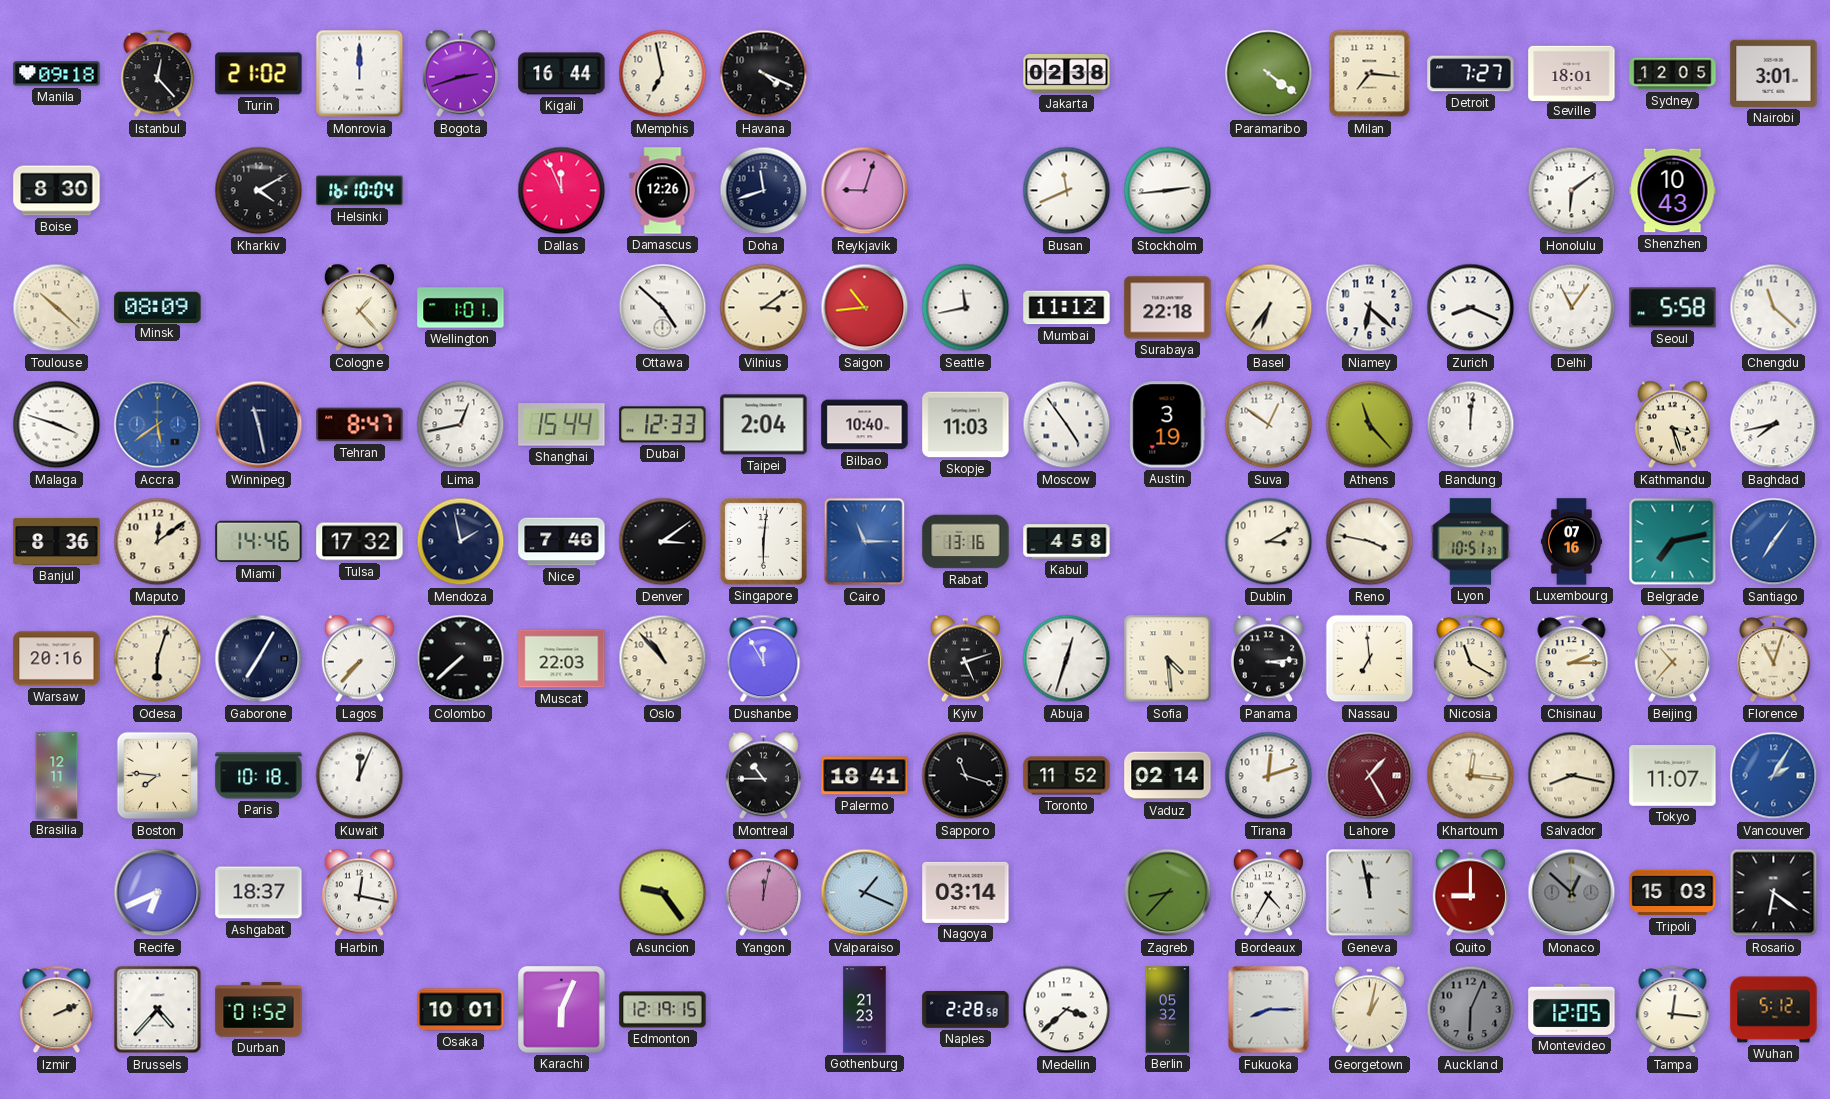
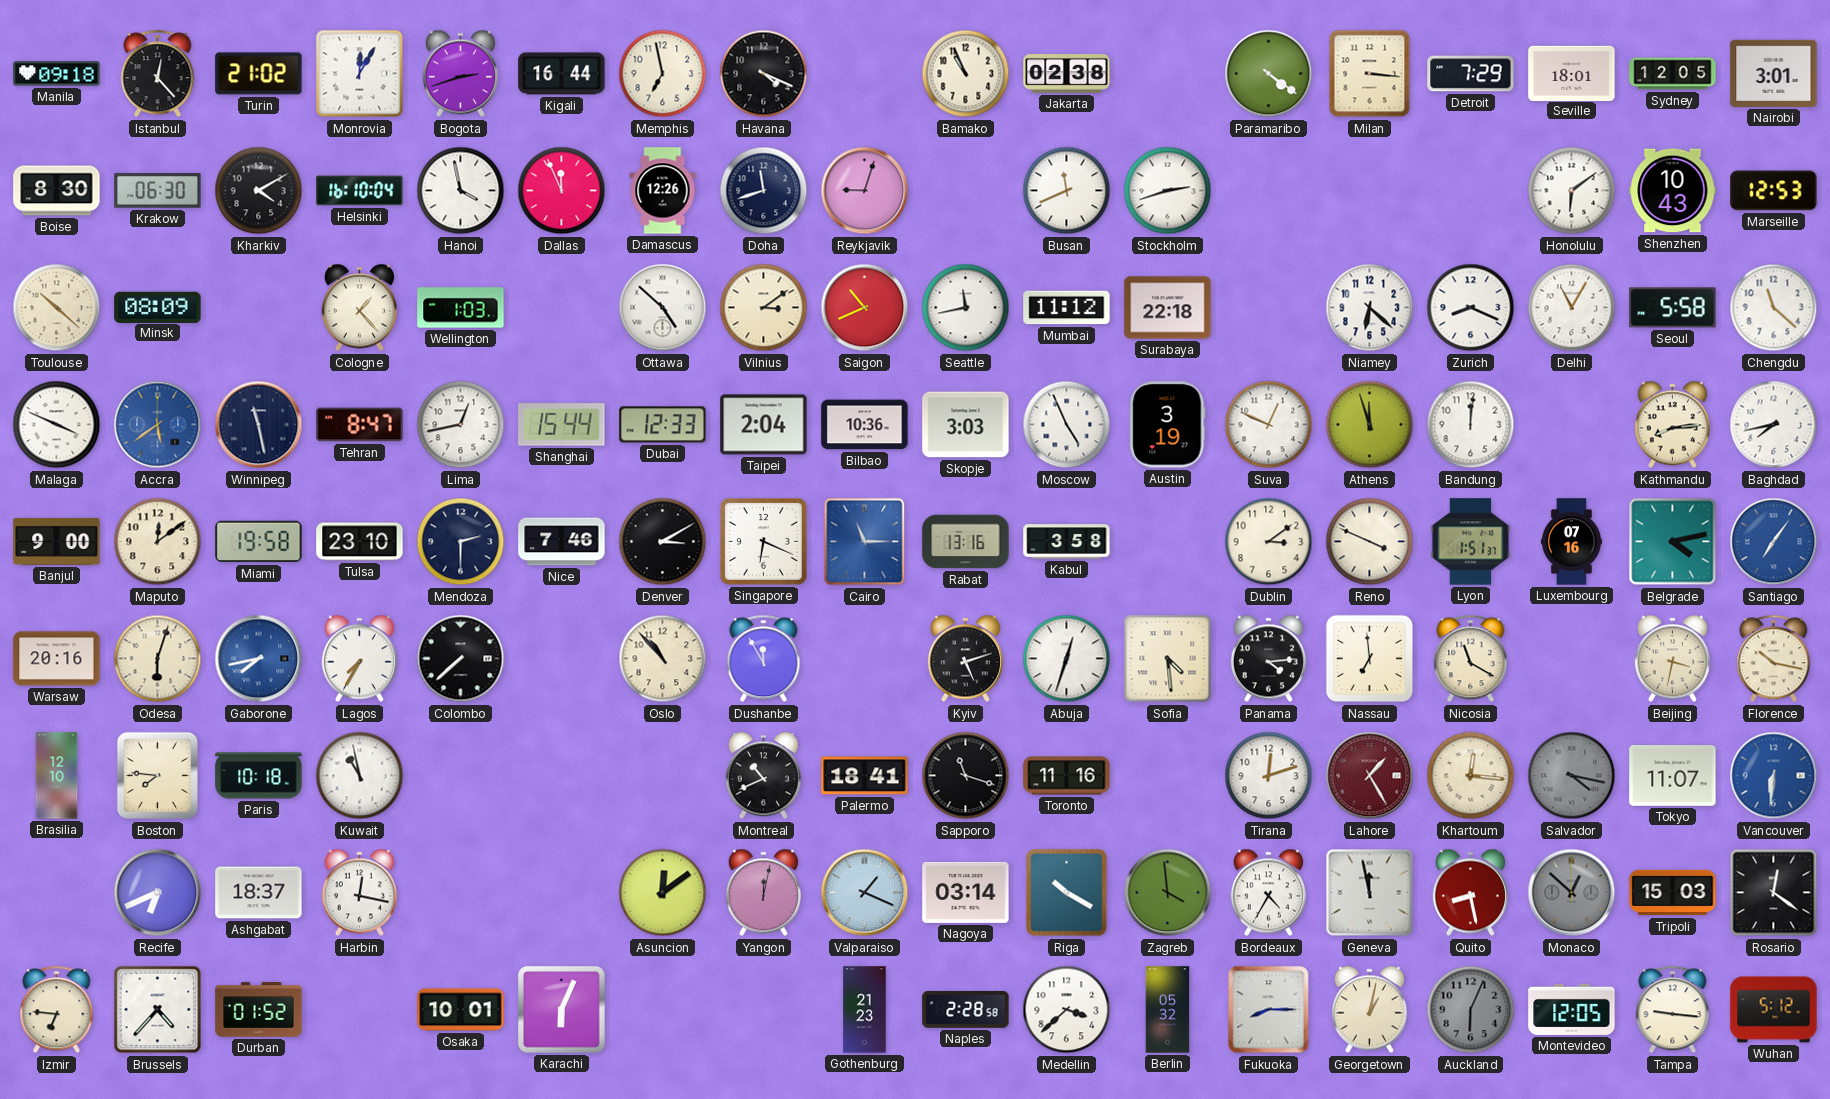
Monrovia: 12:00 -> 12:05
Bamako: none -> 10:56
Milan: 7:16 -> 3:16
Detroit: 7:27 -> 7:29
Krakow: none -> 06:30
Hanoi: none -> 3:58
Stockholm: 2:44 -> 2:42
Marseille: none -> 12:53
Wellington: 1:01 -> 1:03
Saigon: 10:44 -> 10:41
Basel: 6:36 -> none
Delhi: 11:06 -> 11:05
Malaga: 3:48 -> 3:49
Bilbao: 10:40 -> 10:36
Skopje: 11:03 -> 3:03
Moscow: 4:54 -> 4:56
Suva: 12:51 -> 12:49
Athens: 11:23 -> 11:57
Kathmandu: 3:27 -> 8:14
Banjul: 8:36 -> 9:00
Miami: 14:46 -> 19:58
Tulsa: 17:32 -> 23:10
Mendoza: 1:58 -> 2:30
Denver: 3:09 -> 3:10
Singapore: 6:01 -> 6:19
Kabul: 4:58 -> 3:58
Dublin: 3:10 -> 3:09
Reno: 3:47 -> 3:49
Lyon: 10:51 -> 1:51
Belgrade: 7:13 -> 4:13
Gaborone: 7:05 -> 7:43
Gaborone dial: navy -> blue
Lagos: 7:37 -> 7:35
Muscat: 22:03 -> none
Panama: 3:14 -> 4:14
Chisinau: 2:15 -> none
Beijing: 10:37 -> 3:32
Florence: 11:03 -> 10:17
Brasilia: 12:11 -> 12:10
Kuwait: 12:04 -> 10:58
Montreal: 10:45 -> 10:41
Toronto: 11:52 -> 11:16
Vaduz: 02:14 -> none
Salvador: 8:17 -> 4:17
Salvador dial: cream -> grey
Vancouver: 2:05 -> 6:31
Asuncion: 9:24 -> 12:09
Riga: none -> 10:20
Zagreb: 8:37 -> 3:59
Quito: 9:00 -> 8:28
Rosario: 6:21 -> 12:21
Izmir: 2:11 -> 6:46
Edmonton: 12:19 -> none
Tampa: 12:16 -> 9:16
